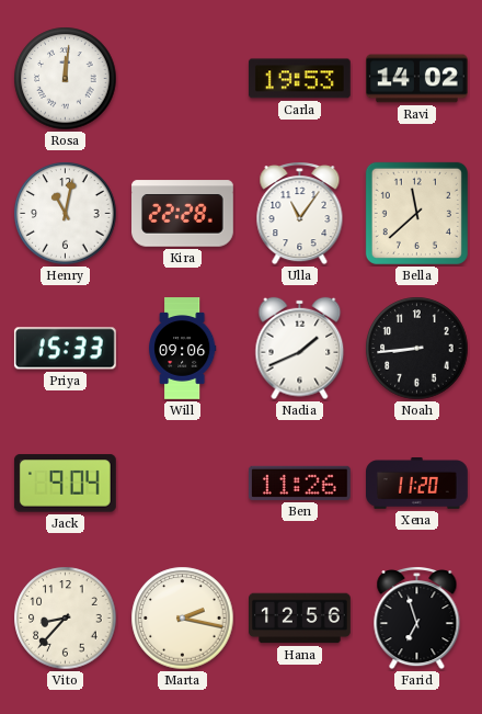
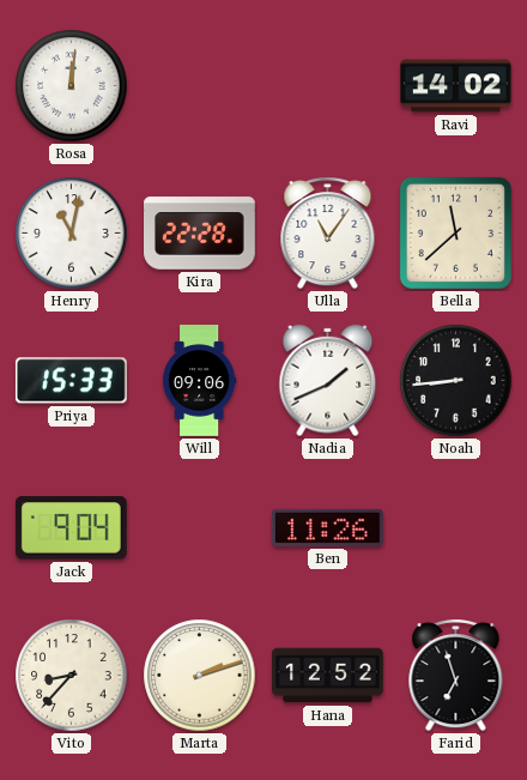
Carla: 19:53 -> none
Xena: 11:20 -> none
Marta: 2:17 -> 2:12
Hana: 12:56 -> 12:52
